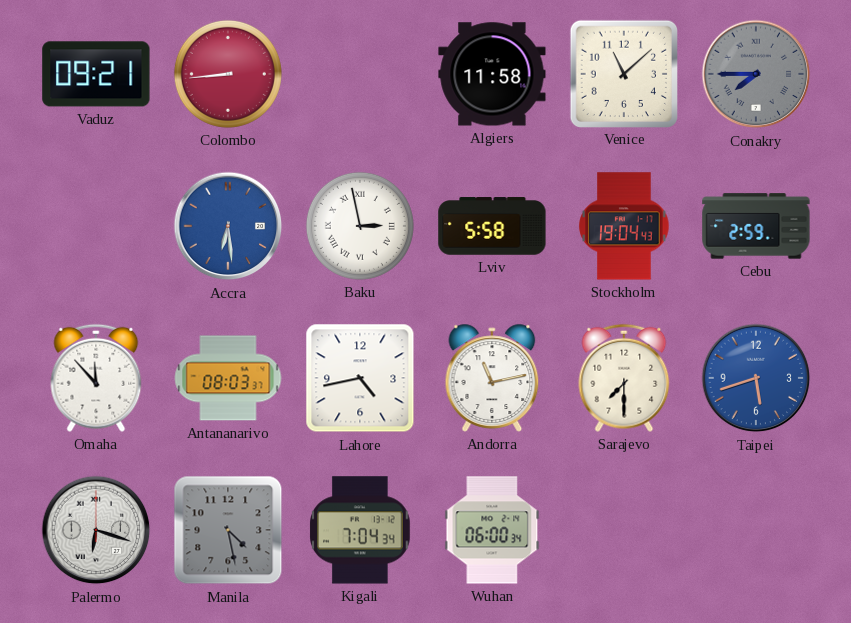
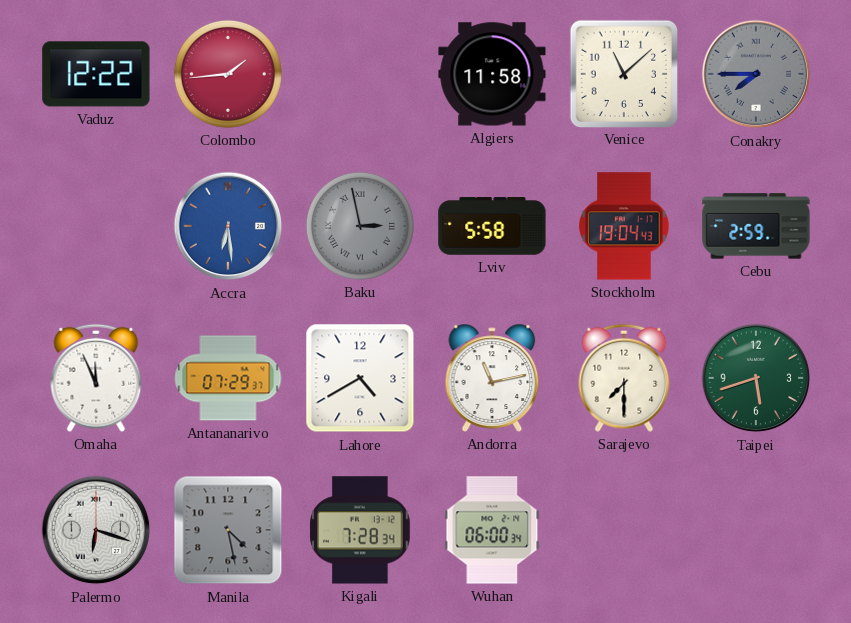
Vaduz: 09:21 -> 12:22
Colombo: 8:44 -> 1:44
Baku dial: white -> grey
Omaha: 11:53 -> 11:56
Antananarivo: 08:03 -> 07:29
Lahore: 4:43 -> 4:40
Taipei dial: blue -> green
Kigali: 7:04 -> 7:28
